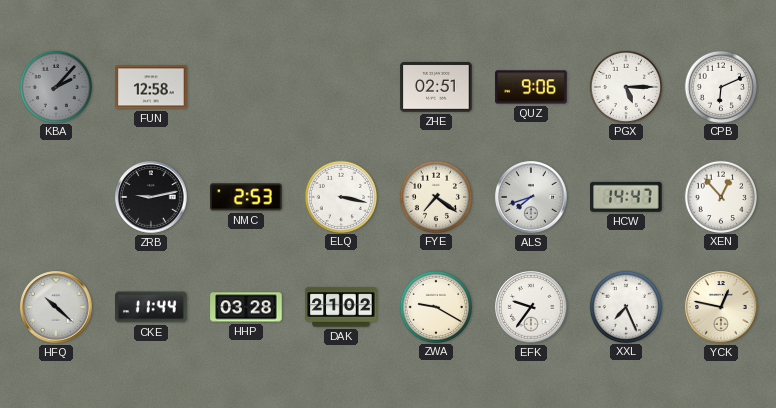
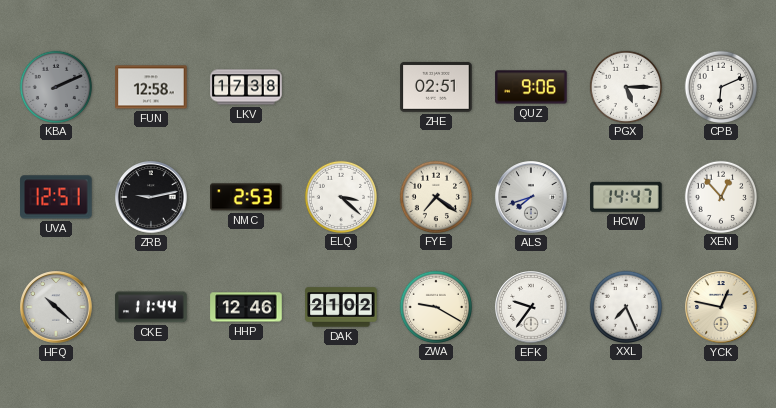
KBA: 2:07 -> 2:11
LKV: none -> 17:38
UVA: none -> 12:51
ELQ: 3:17 -> 3:22
HHP: 03:28 -> 12:46
